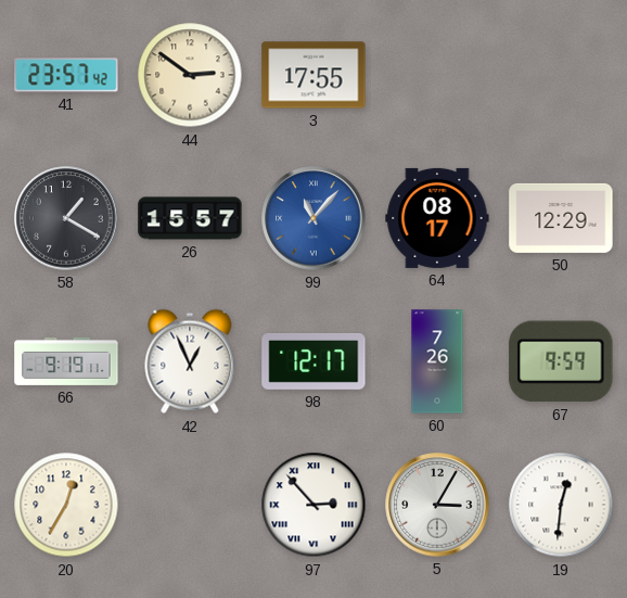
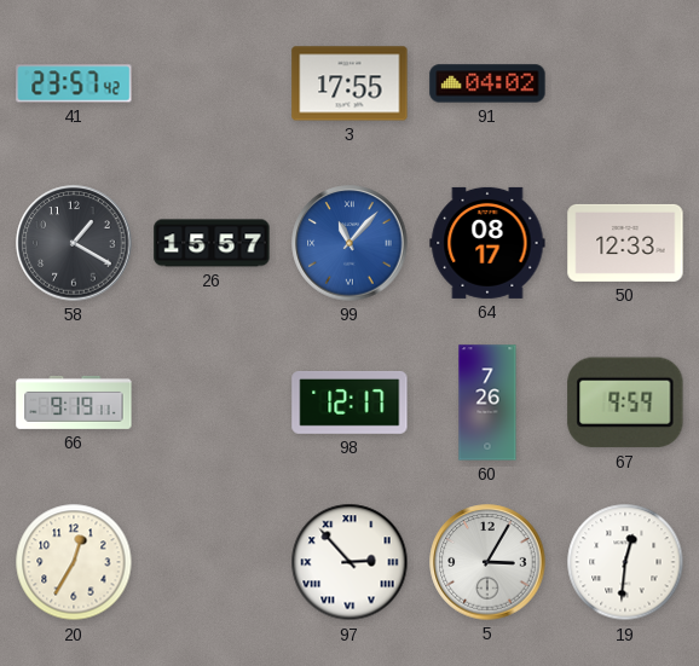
44: 2:51 -> none
91: none -> 04:02
50: 12:29 -> 12:33
42: 12:56 -> none
